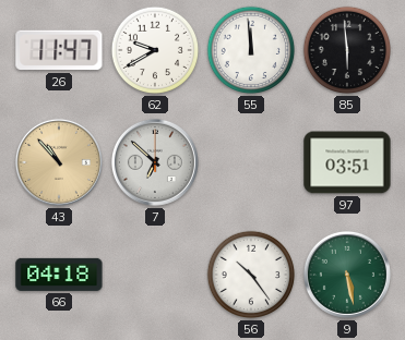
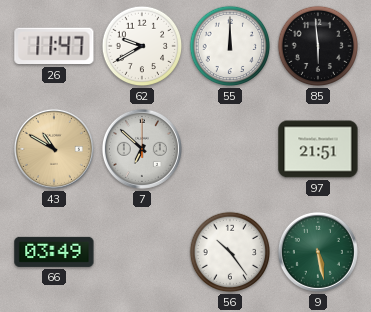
55: 11:59 -> 12:00
43: 10:53 -> 10:50
97: 03:51 -> 21:51
66: 04:18 -> 03:49
